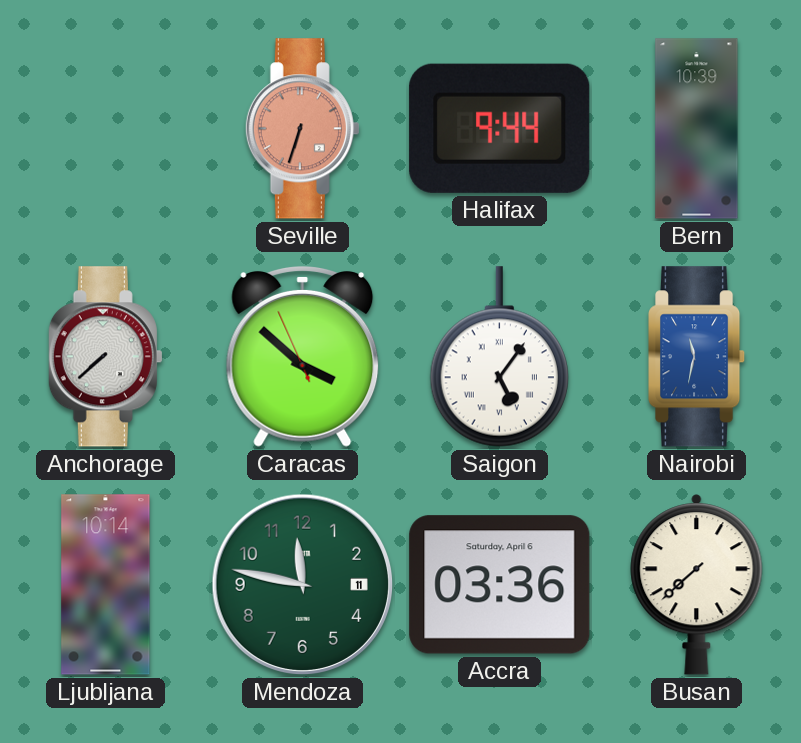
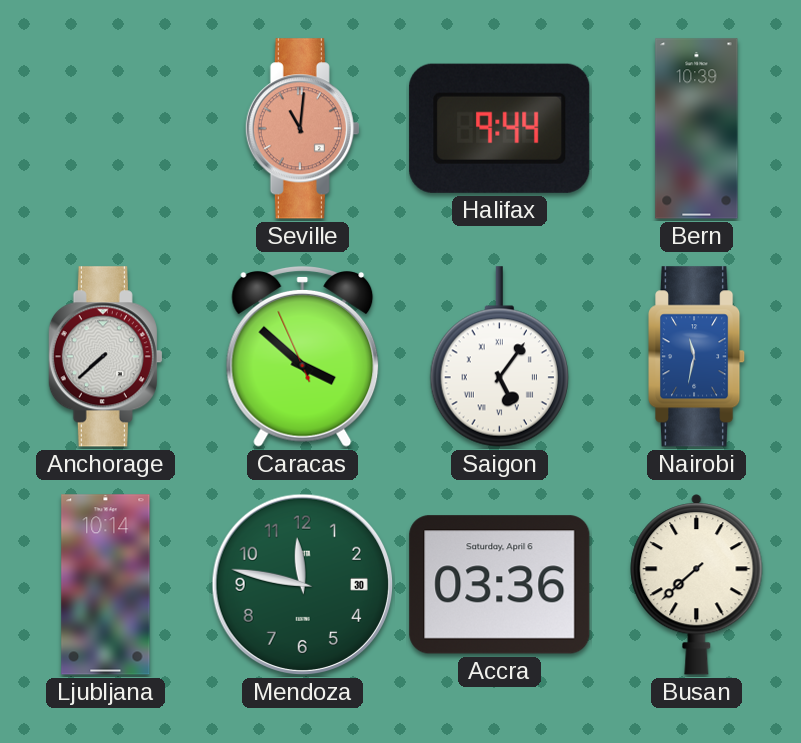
Seville: 6:33 -> 11:01
Mendoza date: 11 -> 30
